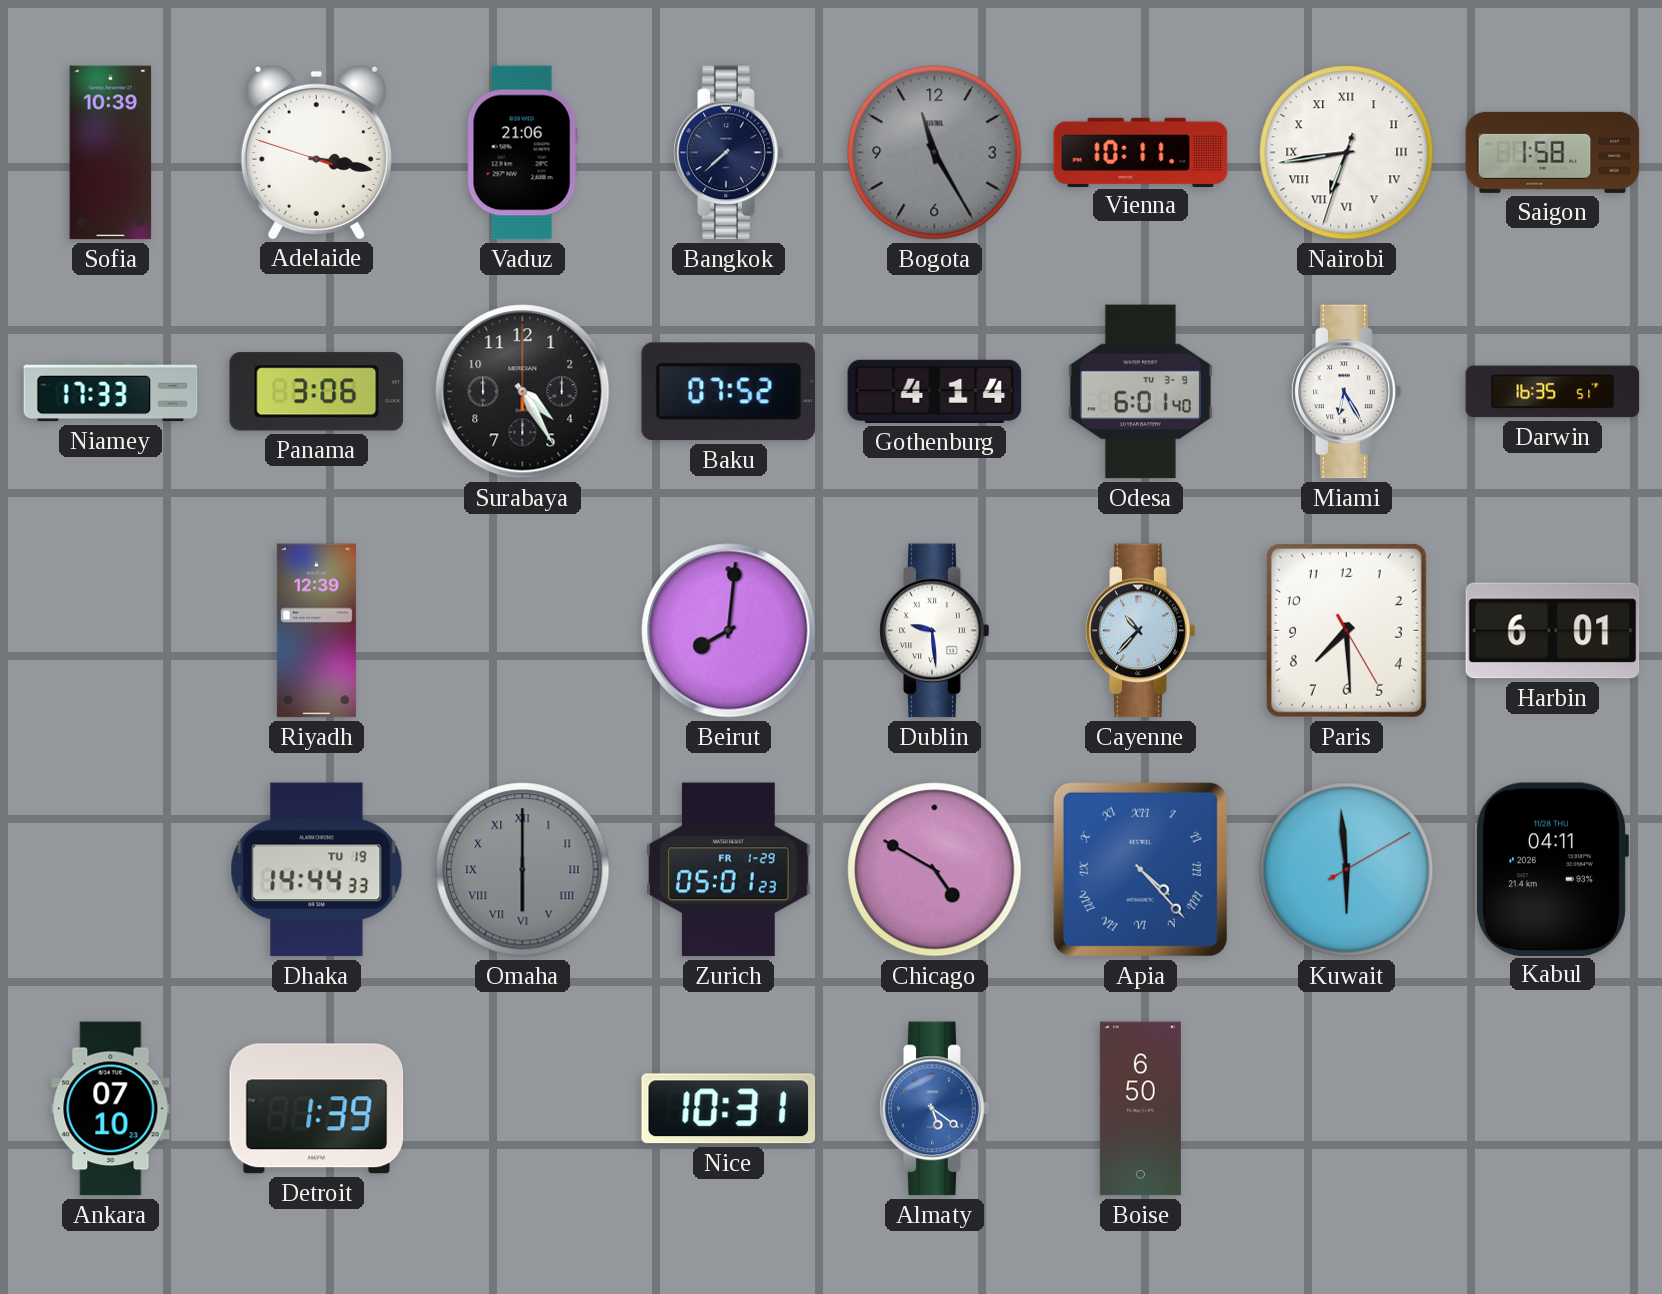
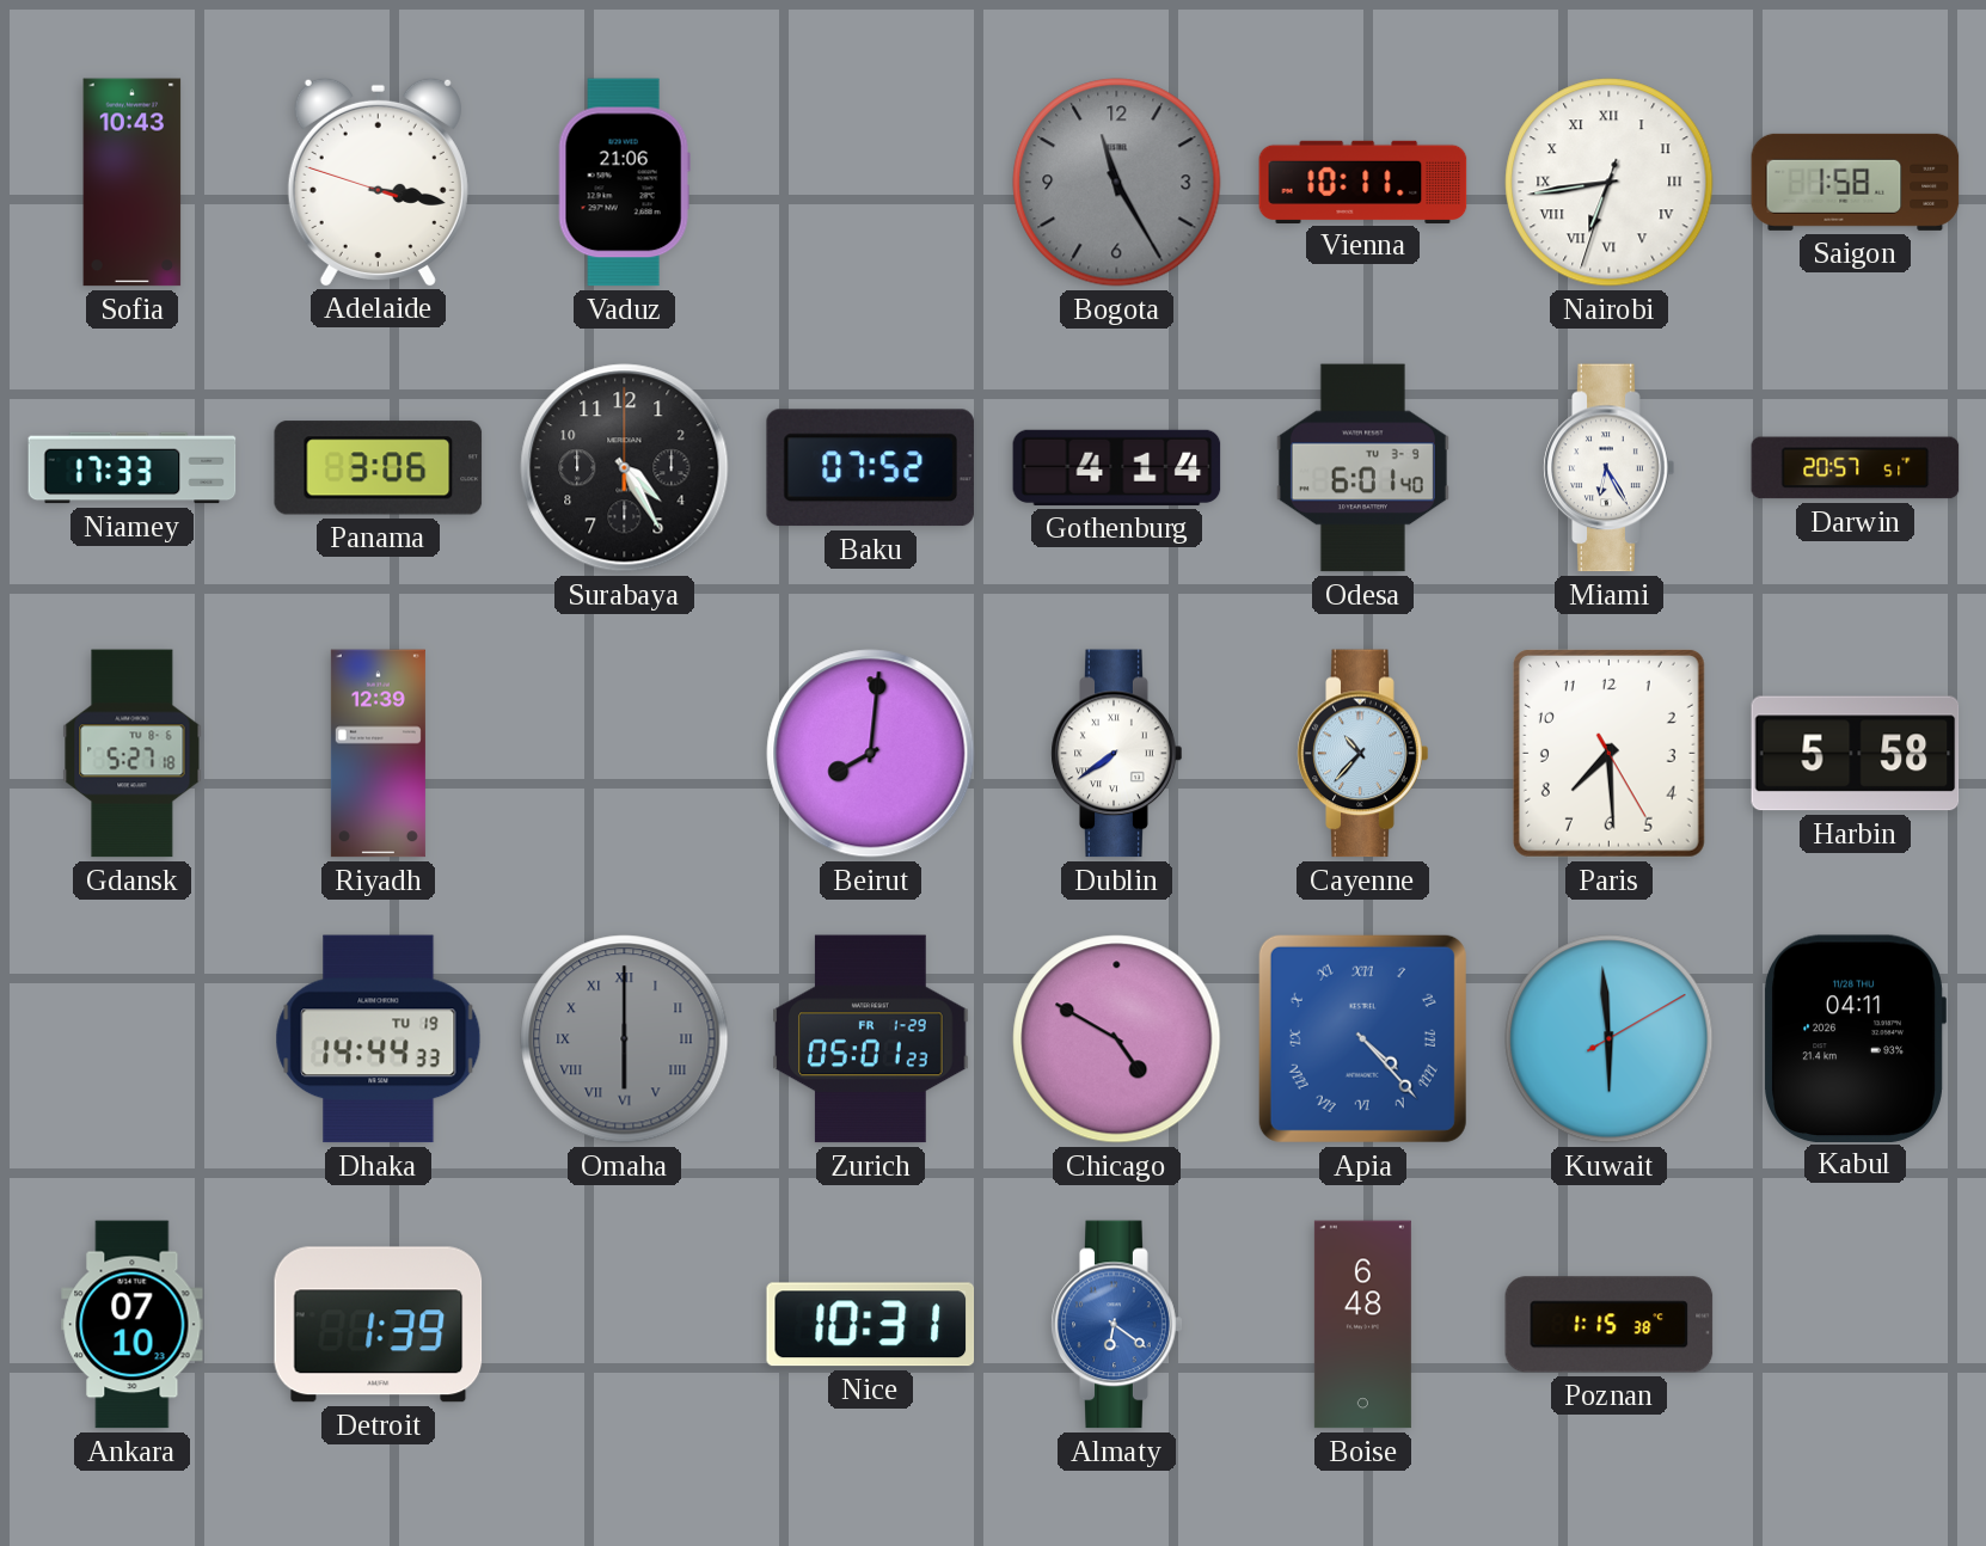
Sofia: 10:39 -> 10:43
Bangkok: 7:38 -> none
Darwin: 16:35 -> 20:57
Gdansk: none -> 5:27
Dublin: 9:29 -> 7:39
Harbin: 6:01 -> 5:58
Almaty: 5:21 -> 6:21
Boise: 6:50 -> 6:48
Poznan: none -> 1:15
